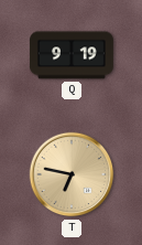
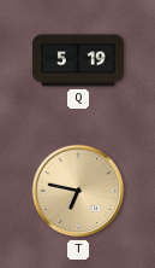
Q: 9:19 -> 5:19
